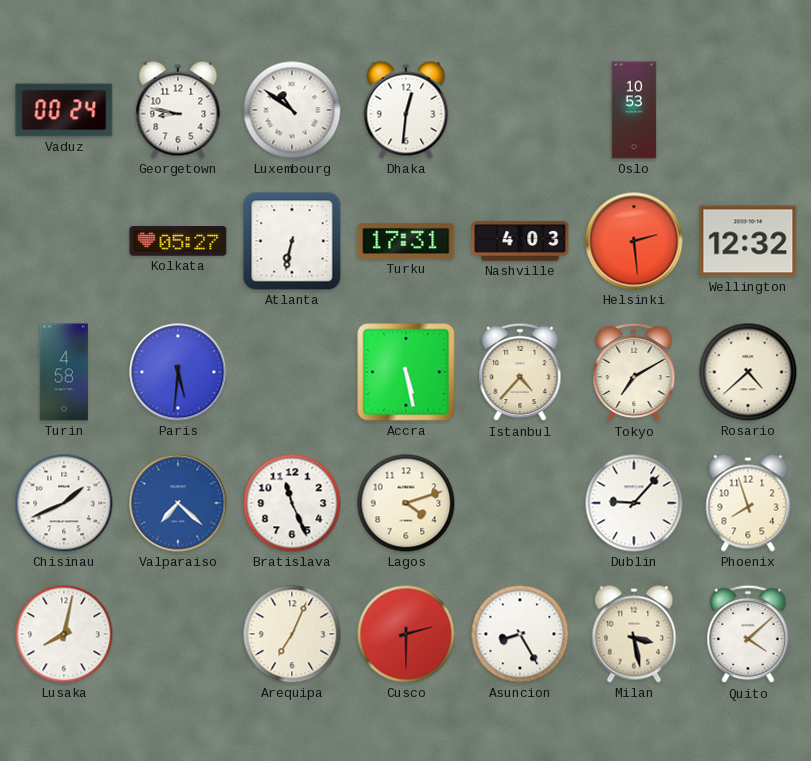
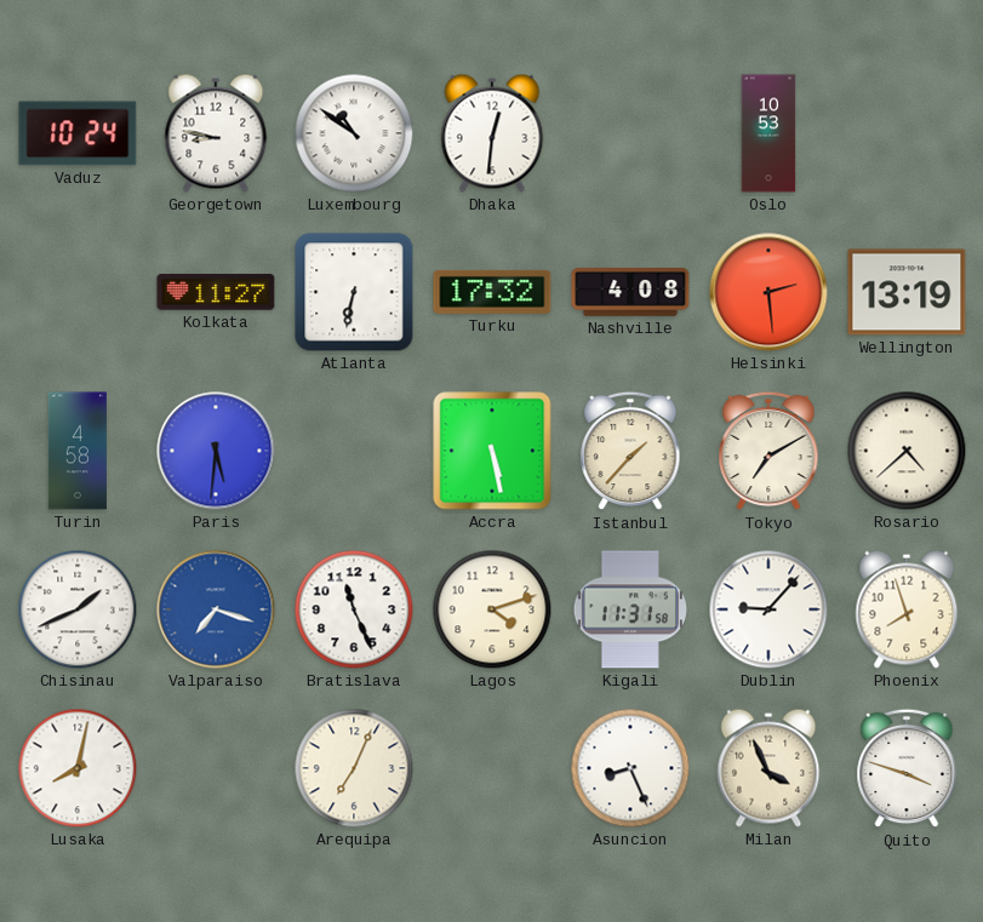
Vaduz: 00:24 -> 10:24
Kolkata: 05:27 -> 11:27
Turku: 17:31 -> 17:32
Nashville: 4:03 -> 4:08
Wellington: 12:32 -> 13:19
Istanbul: 4:37 -> 1:37
Valparaiso: 7:22 -> 7:18
Kigali: none -> 11:31
Cusco: 2:30 -> none
Asuncion: 8:25 -> 8:26
Milan: 3:28 -> 3:56
Quito: 4:08 -> 3:48
